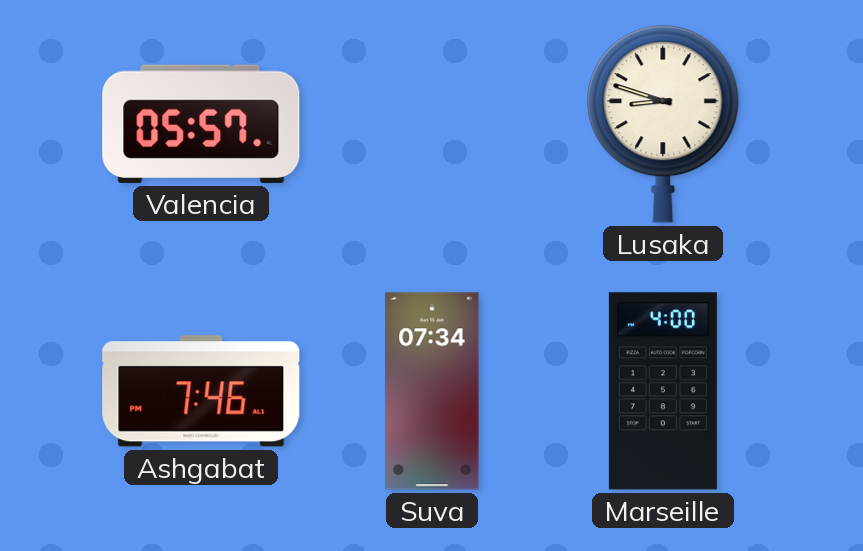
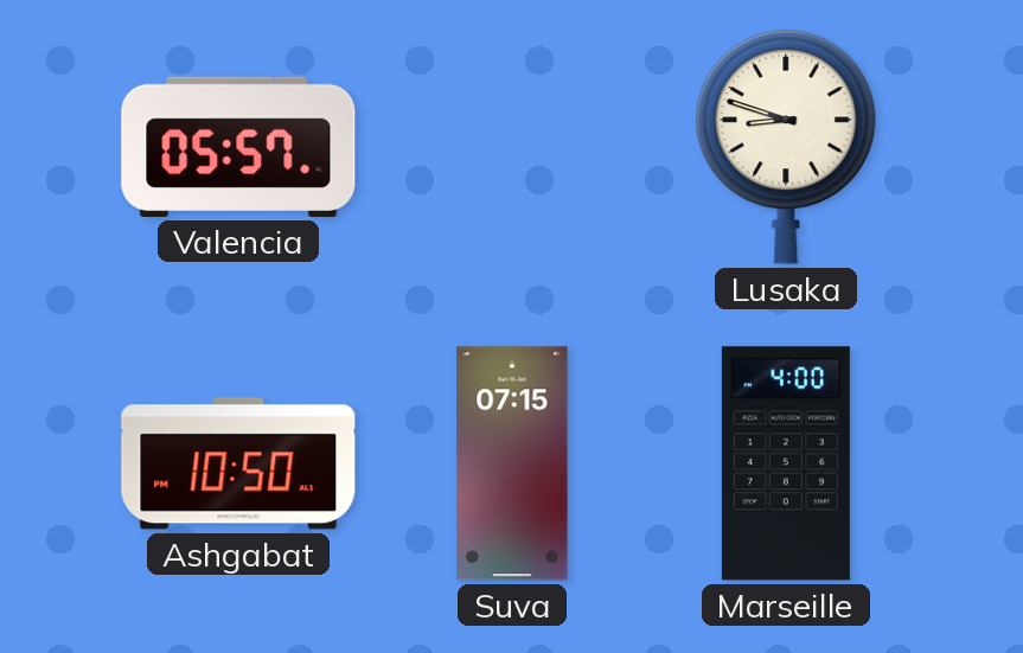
Ashgabat: 7:46 -> 10:50
Suva: 07:34 -> 07:15
